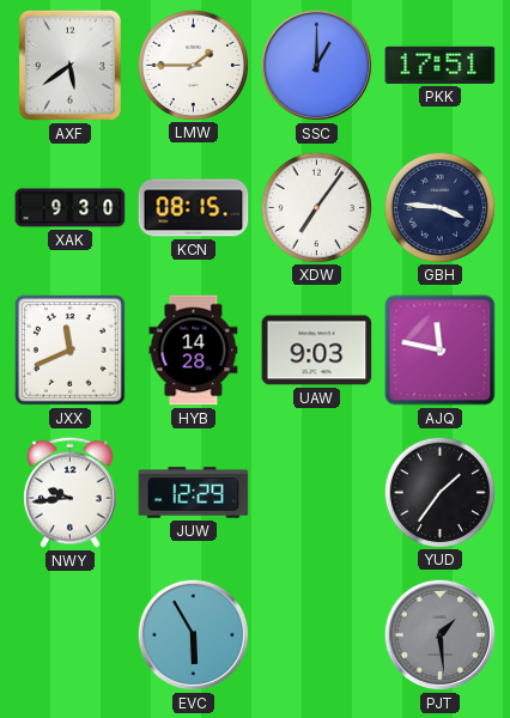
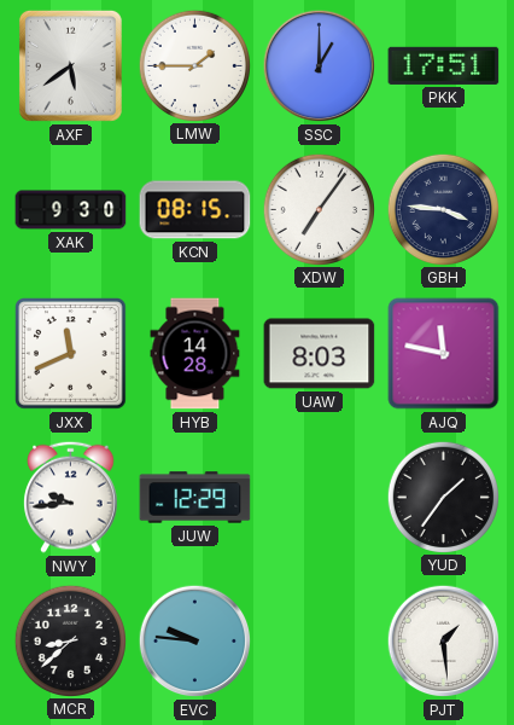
UAW: 9:03 -> 8:03
MCR: none -> 8:38
EVC: 5:55 -> 9:46
PJT dial: grey -> white
